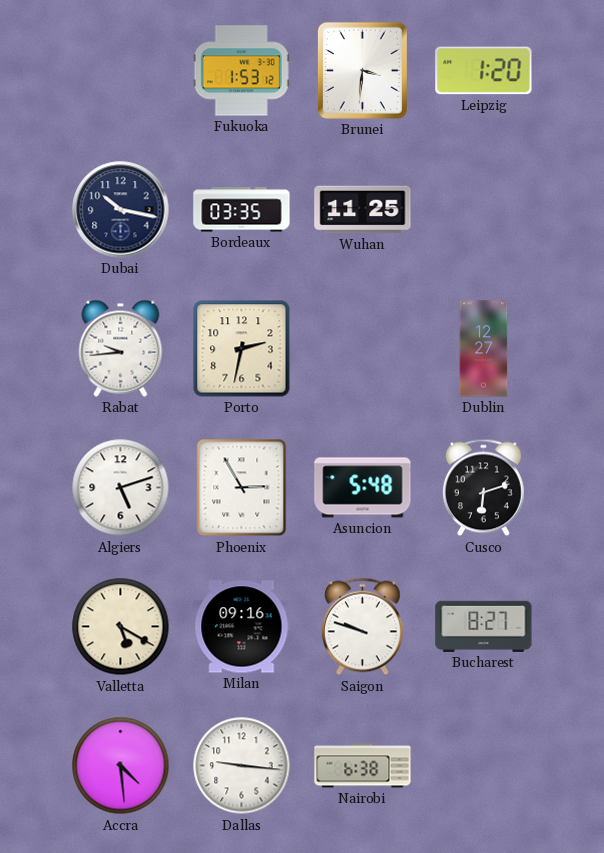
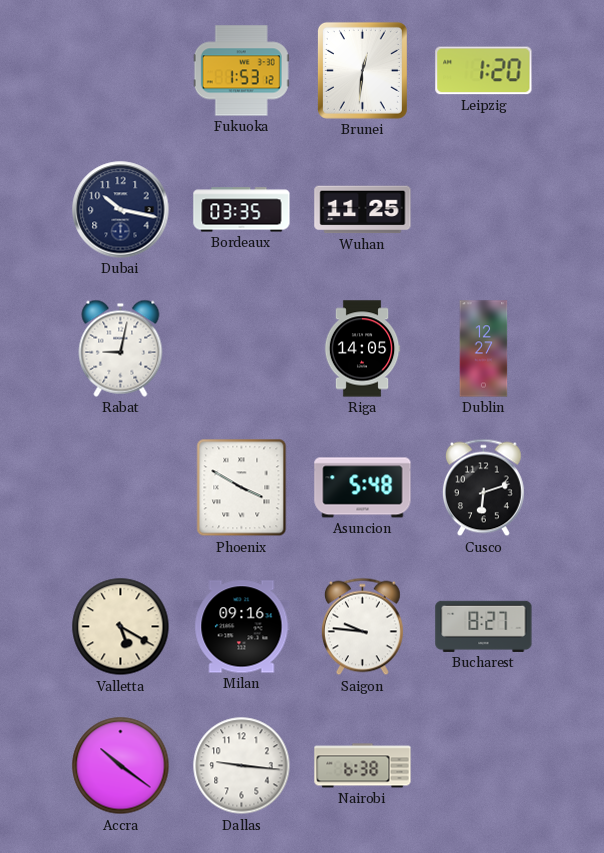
Brunei: 3:31 -> 12:31
Rabat: 9:44 -> 9:02
Porto: 2:32 -> none
Riga: none -> 14:05
Algiers: 5:12 -> none
Phoenix: 2:55 -> 3:50
Saigon: 9:48 -> 9:46
Accra: 4:29 -> 10:21
